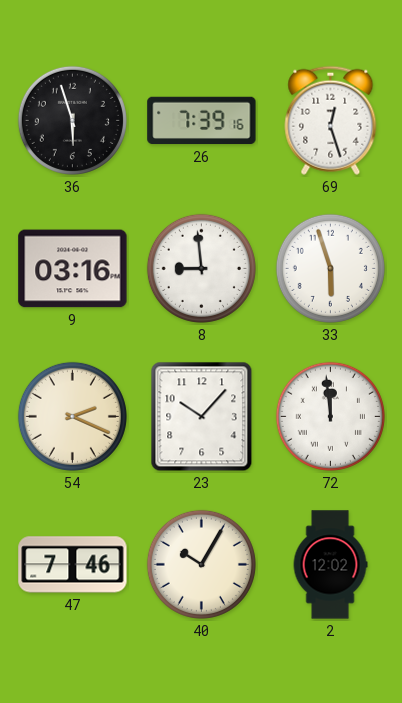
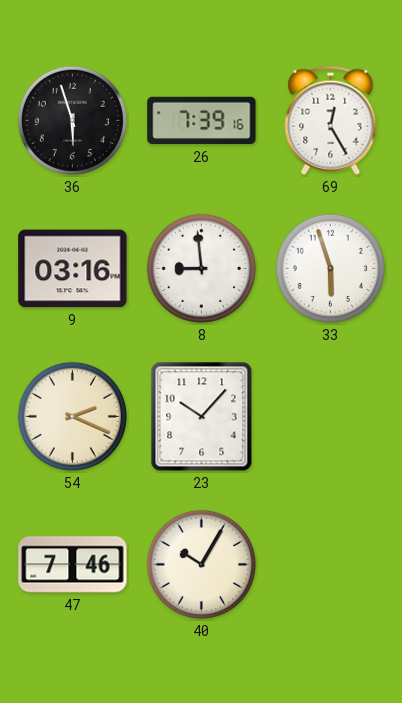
69: 12:27 -> 12:25
72: 11:59 -> none
2: 12:02 -> none
